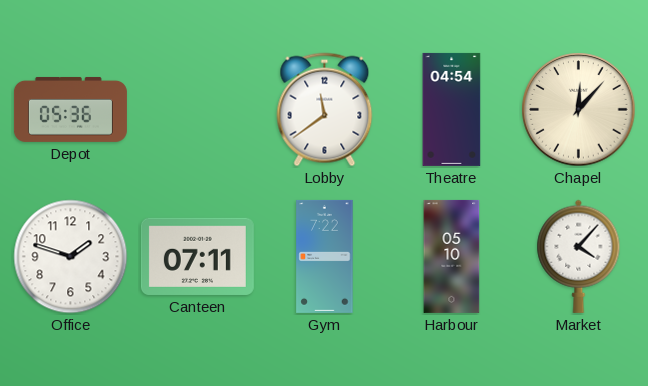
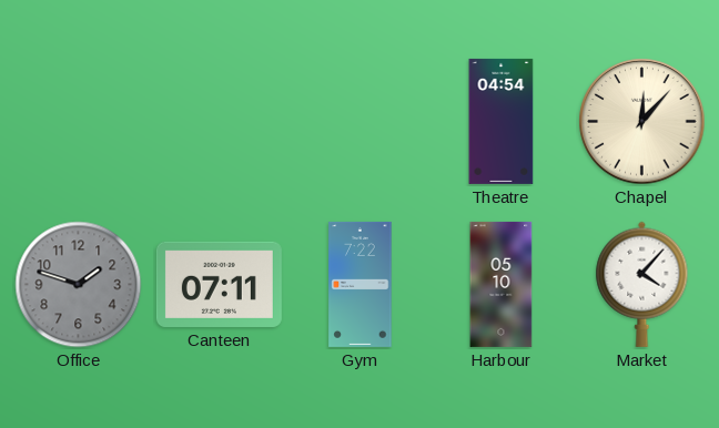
Depot: 05:36 -> none
Lobby: 11:39 -> none
Office dial: white -> grey
